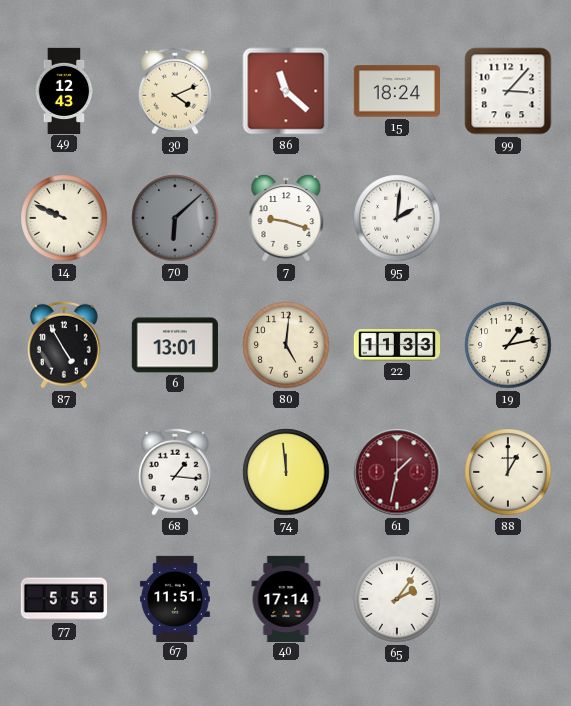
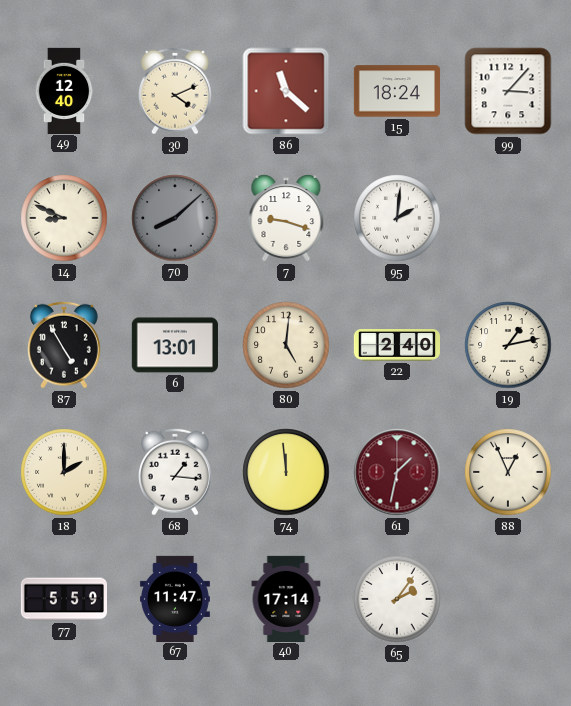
49: 12:43 -> 12:40
14: 9:49 -> 8:49
70: 6:08 -> 8:08
22: 11:33 -> 2:40
18: none -> 2:00
88: 1:00 -> 12:56
77: 5:55 -> 5:59
67: 11:51 -> 11:47
